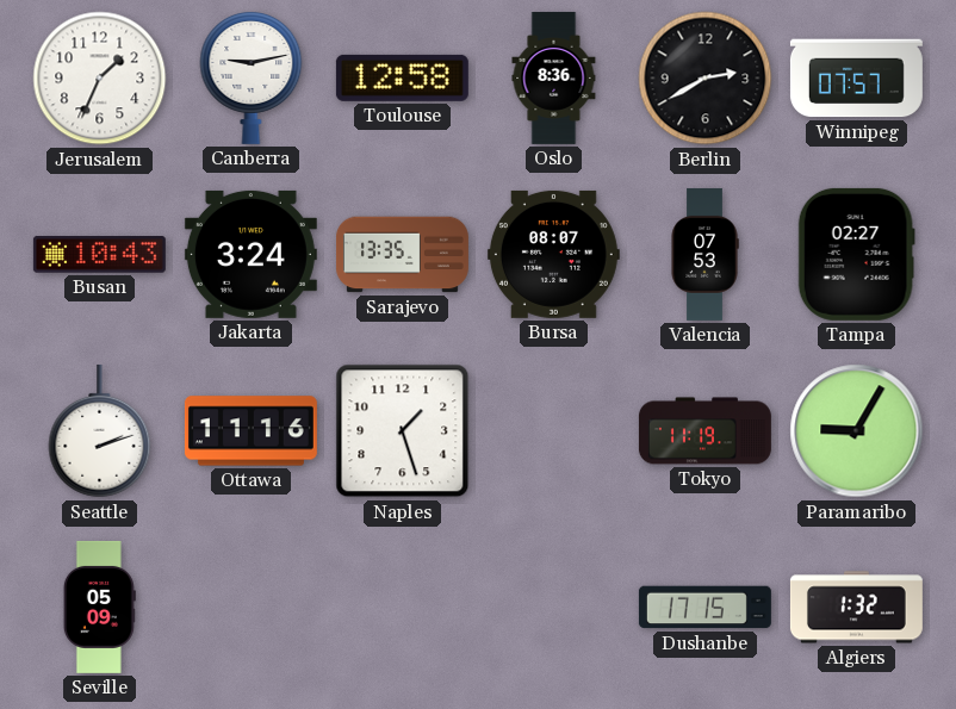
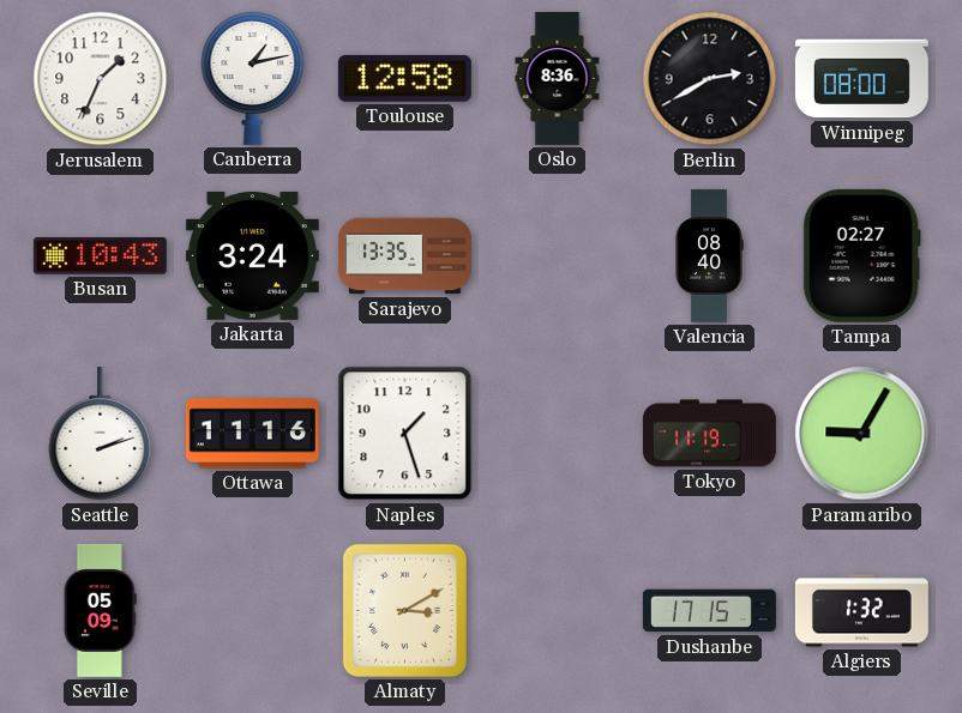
Canberra: 9:13 -> 1:13
Winnipeg: 07:57 -> 08:00
Bursa: 08:07 -> none
Valencia: 07:53 -> 08:40
Almaty: none -> 3:10
